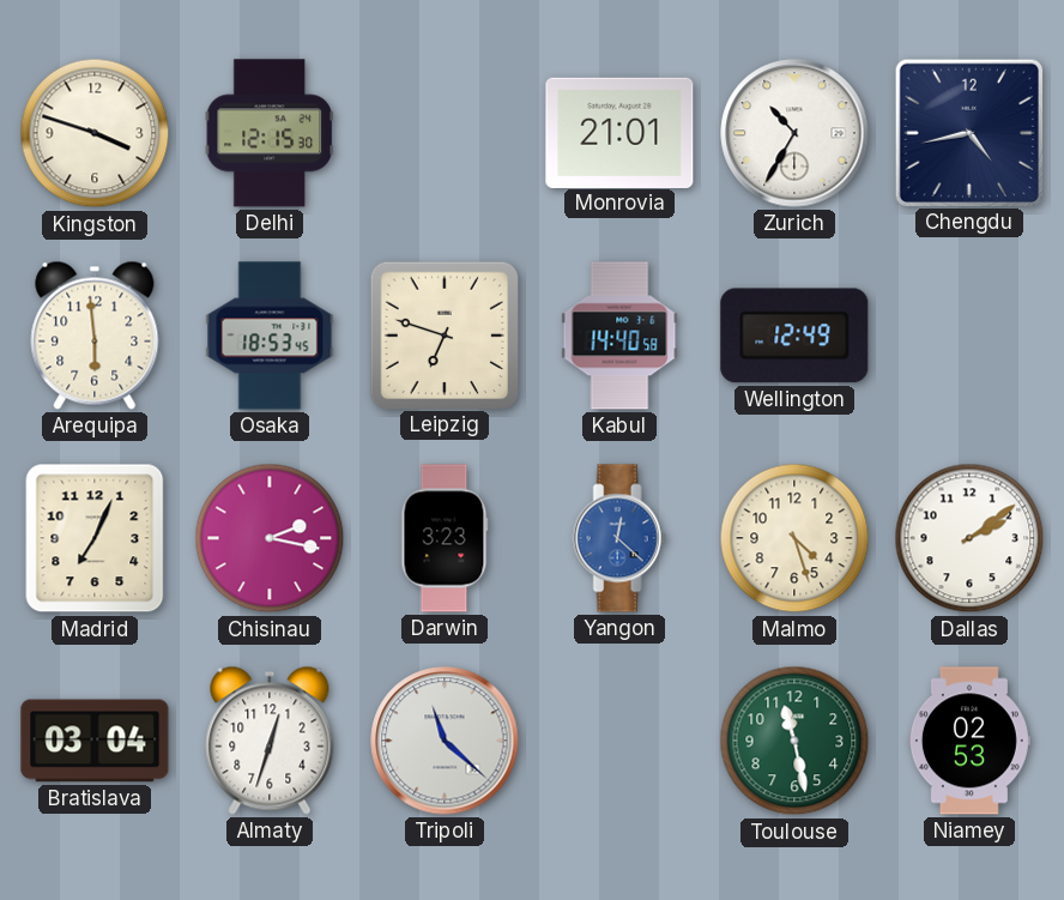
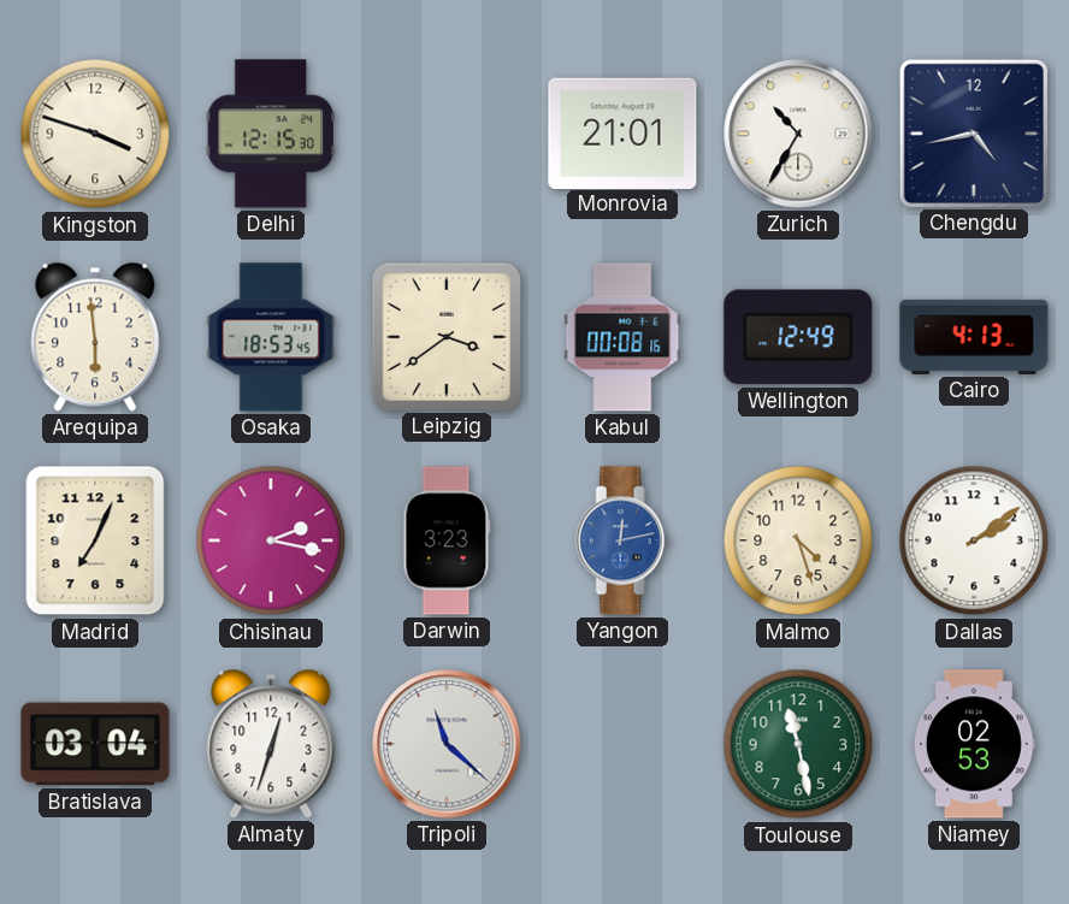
Leipzig: 6:48 -> 3:39
Kabul: 14:40 -> 00:08
Cairo: none -> 4:13
Yangon: 12:22 -> 12:13
